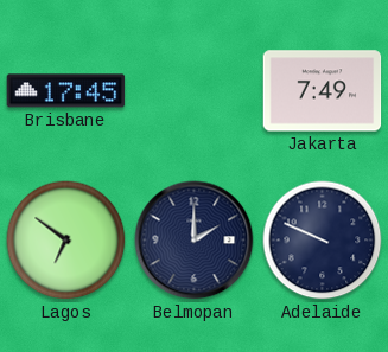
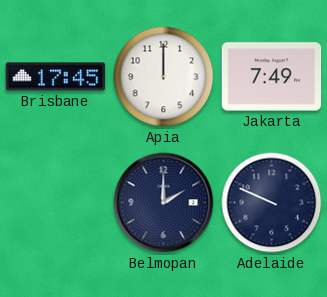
Apia: none -> 12:00
Lagos: 6:51 -> none
